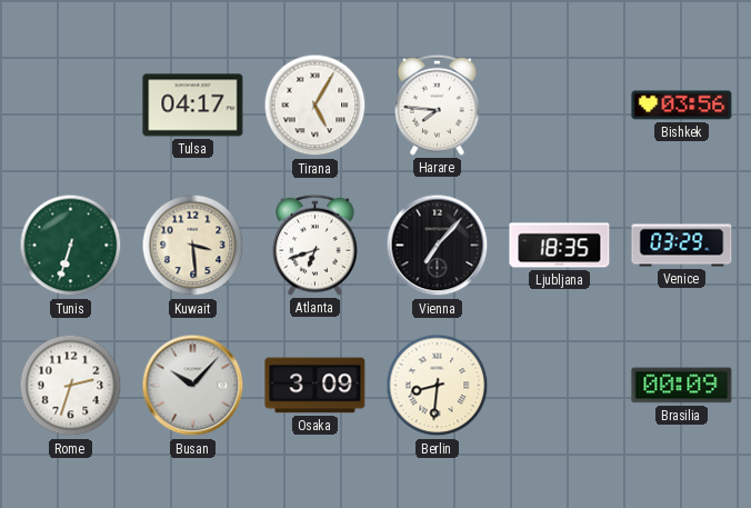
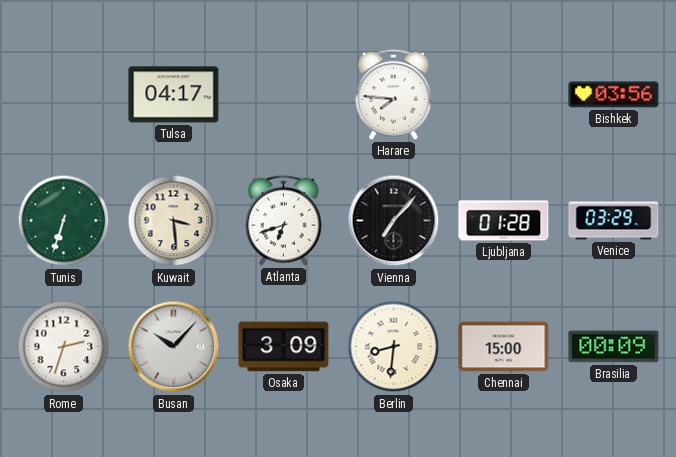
Tirana: 5:05 -> none
Ljubljana: 18:35 -> 01:28
Chennai: none -> 15:00
